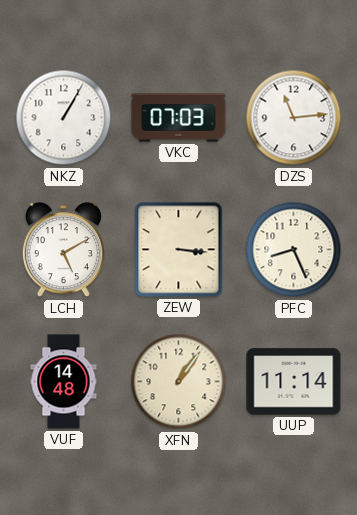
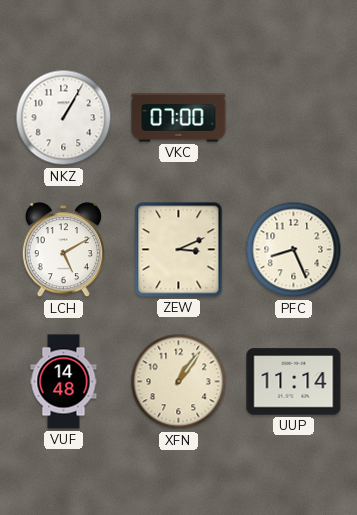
VKC: 07:03 -> 07:00
DZS: 11:14 -> none
ZEW: 3:16 -> 3:11
